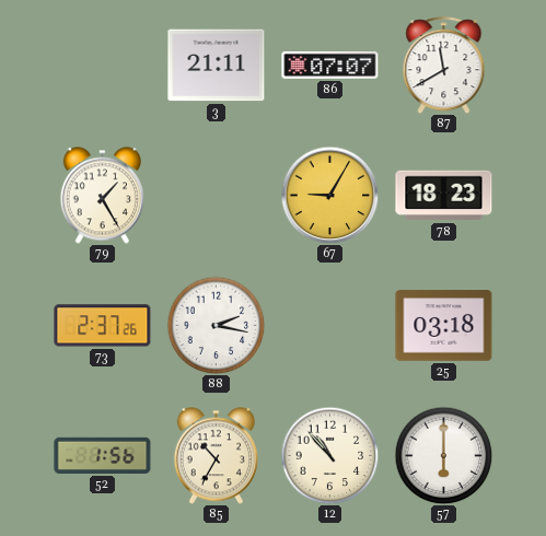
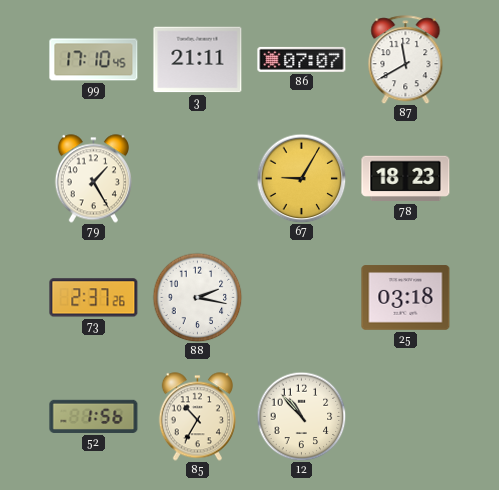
99: none -> 17:10
57: 6:00 -> none
